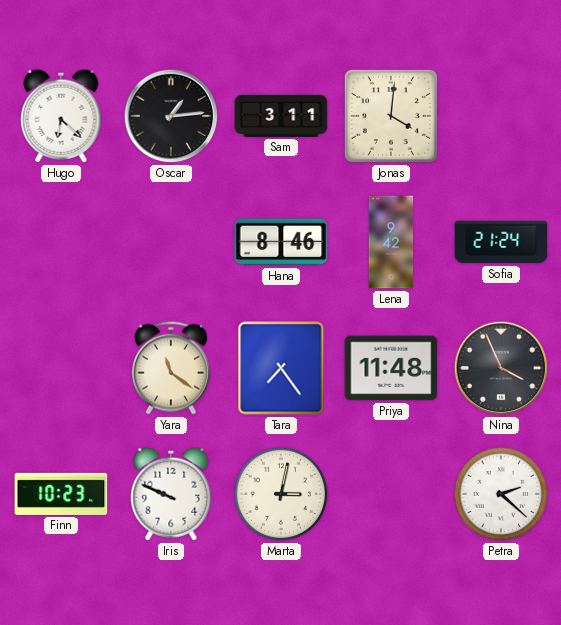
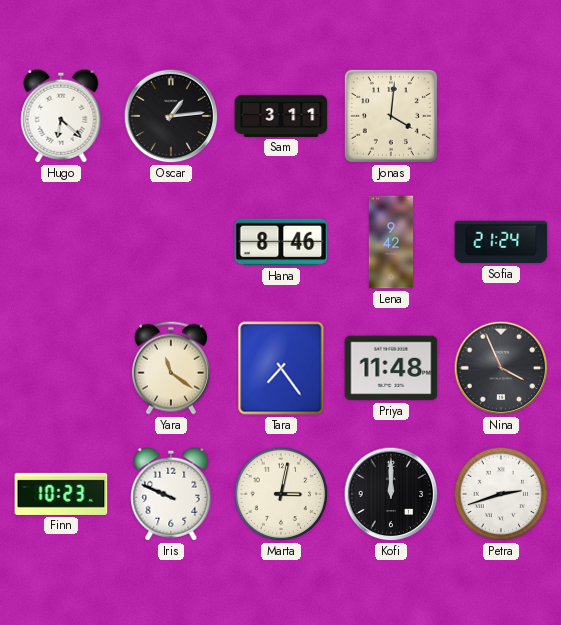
Kofi: none -> 12:00
Petra: 2:22 -> 2:42
